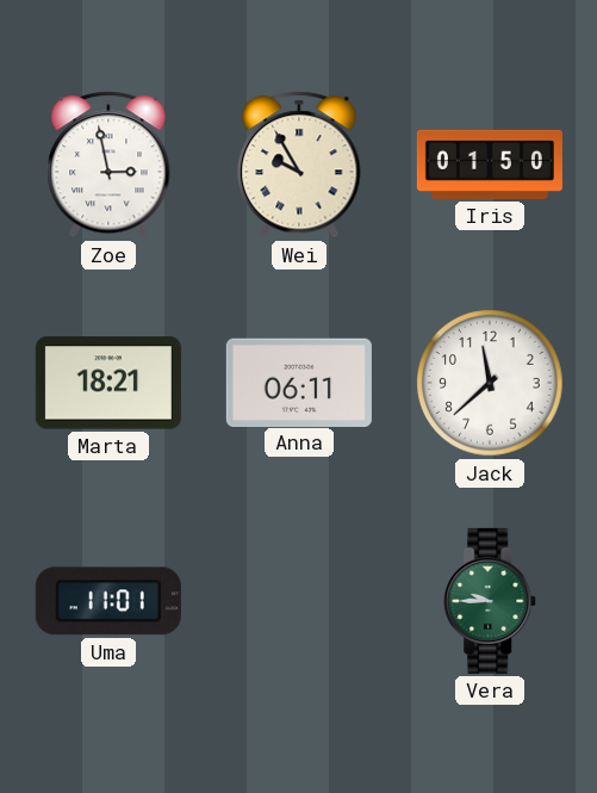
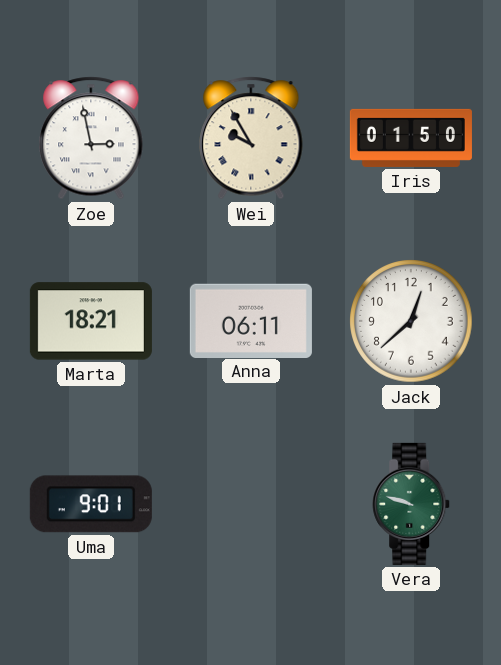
Jack: 11:38 -> 12:38
Uma: 11:01 -> 9:01
Vera: 9:45 -> 9:48
